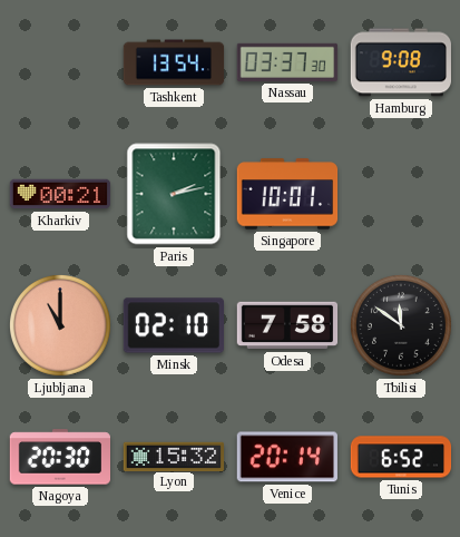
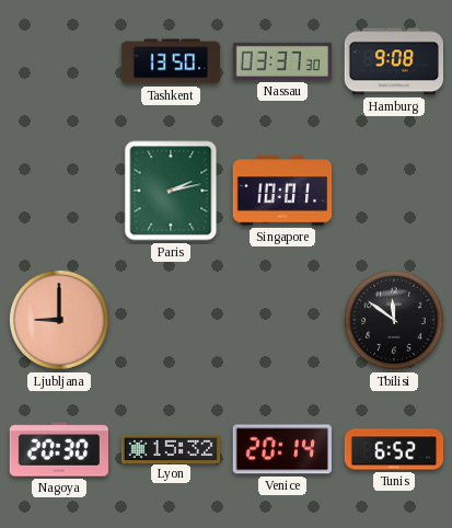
Tashkent: 13:54 -> 13:50
Kharkiv: 00:21 -> none
Ljubljana: 11:00 -> 9:00
Minsk: 02:10 -> none
Odesa: 7:58 -> none
